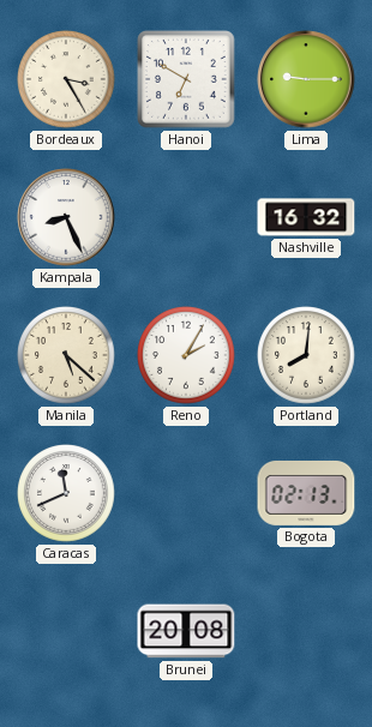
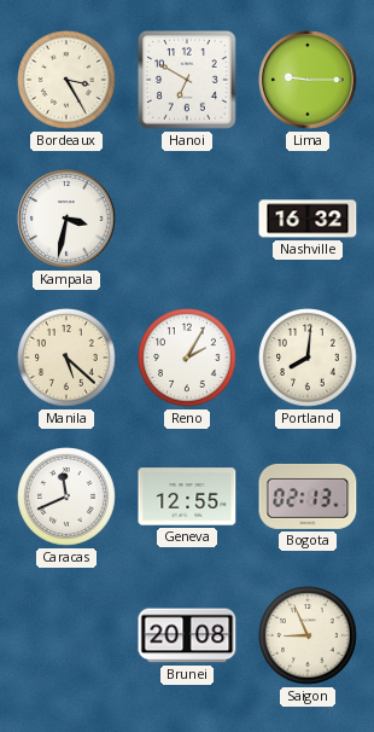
Kampala: 8:26 -> 3:32
Geneva: none -> 12:55
Saigon: none -> 8:56
